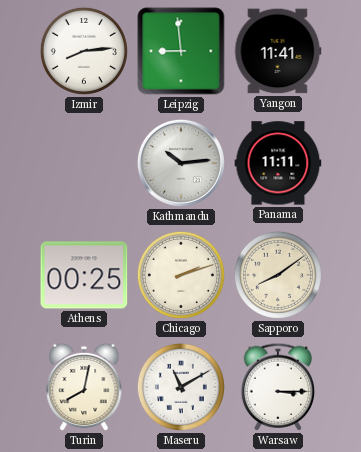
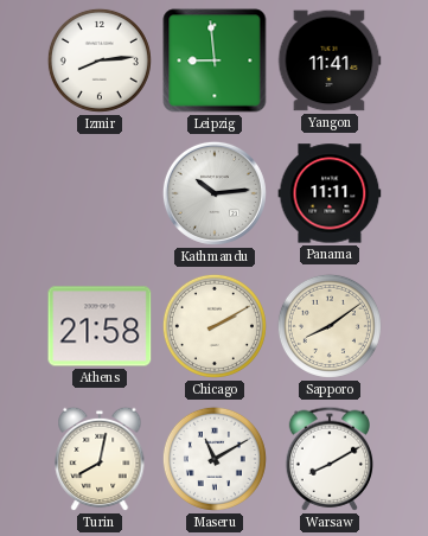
Athens: 00:25 -> 21:58
Chicago: 2:12 -> 2:10
Warsaw: 3:15 -> 8:10
